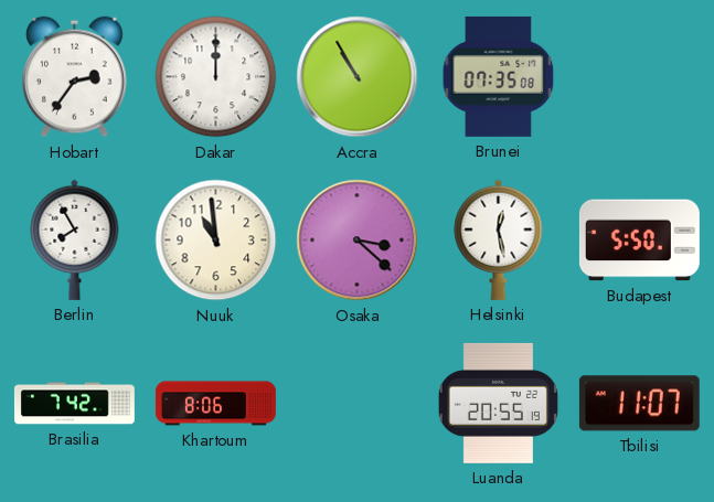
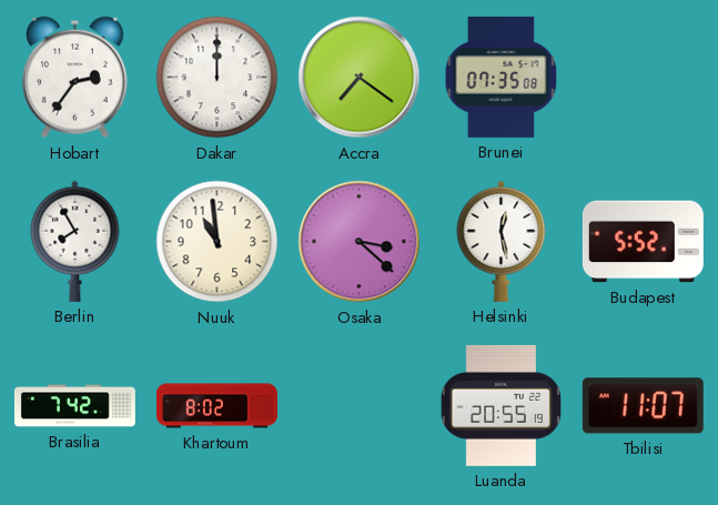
Accra: 10:55 -> 7:21
Budapest: 5:50 -> 5:52
Khartoum: 8:06 -> 8:02
